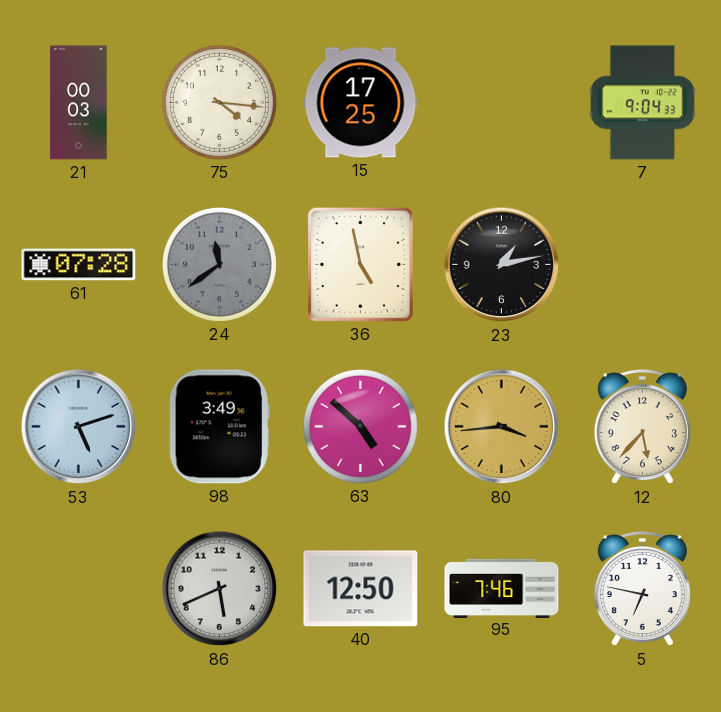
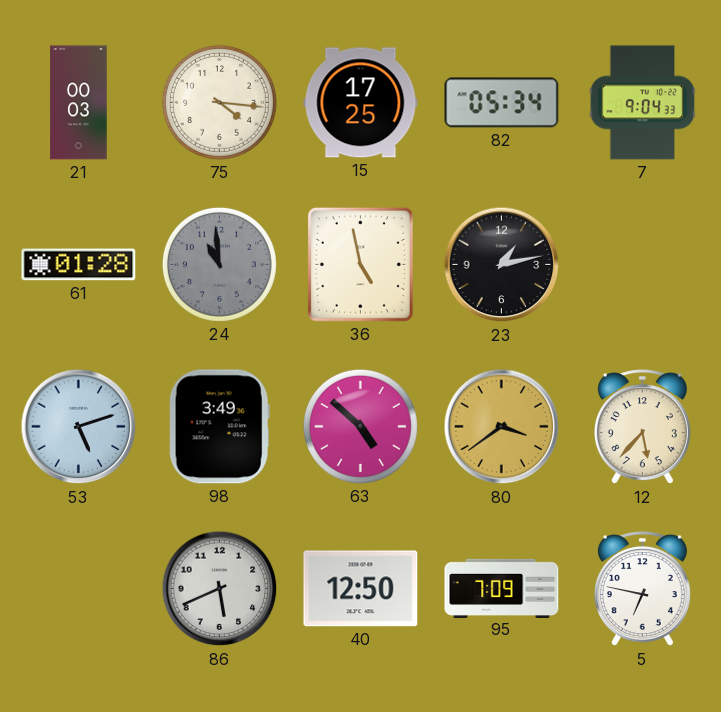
82: none -> 05:34
61: 07:28 -> 01:28
24: 11:39 -> 10:59
80: 3:44 -> 3:39
95: 7:46 -> 7:09
